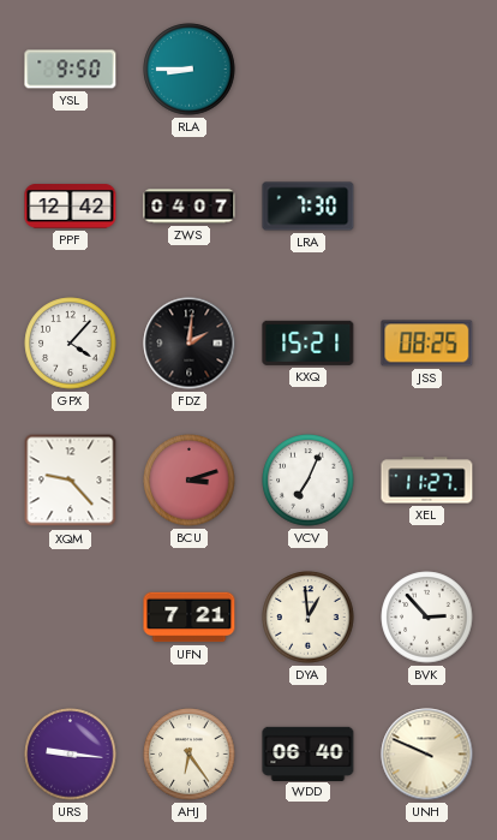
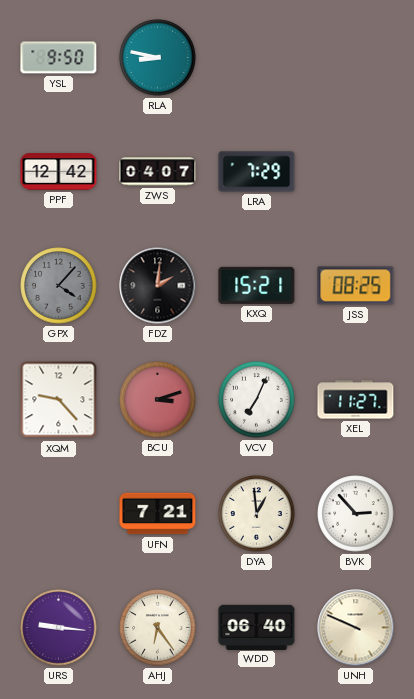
RLA: 8:45 -> 8:47
LRA: 7:30 -> 7:29
GPX dial: white -> grey
